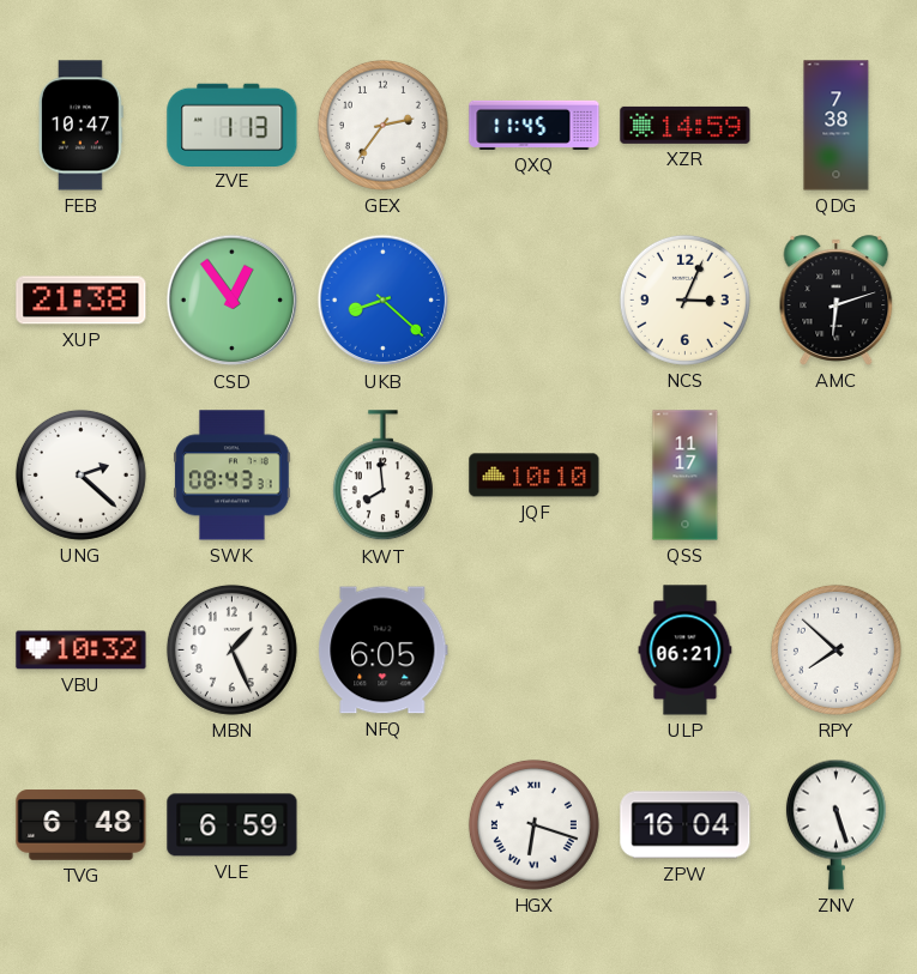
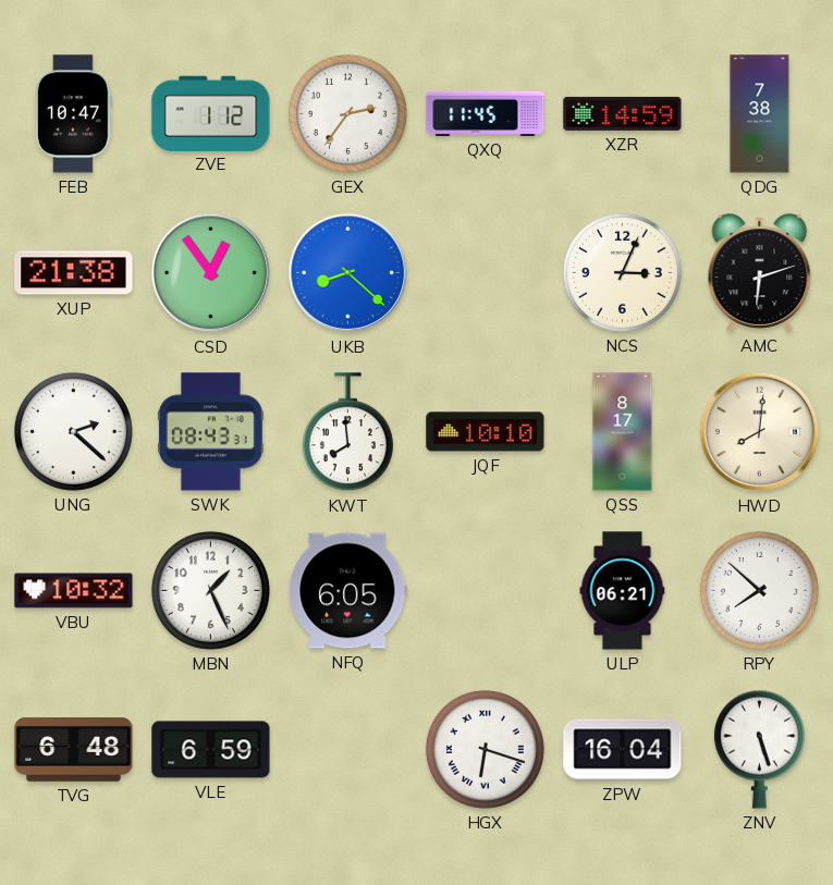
ZVE: 1:13 -> 1:12
QSS: 11:17 -> 8:17
HWD: none -> 8:01
